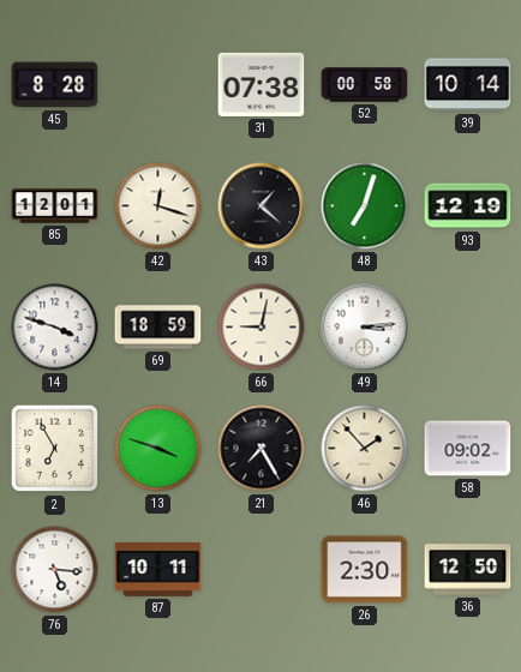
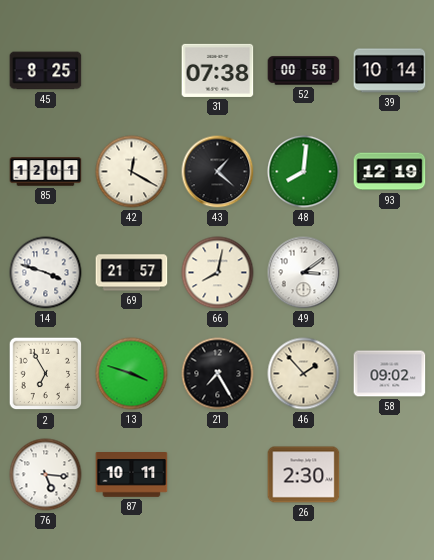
45: 8:28 -> 8:25
42: 12:18 -> 12:20
48: 7:03 -> 8:01
69: 18:59 -> 21:57
66: 9:02 -> 8:02
49: 3:14 -> 3:09
36: 12:50 -> none
